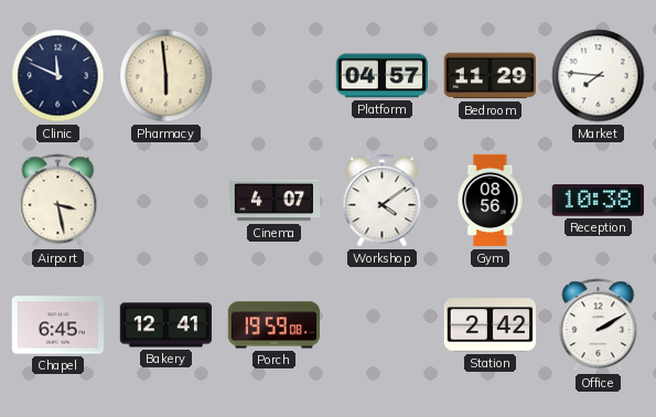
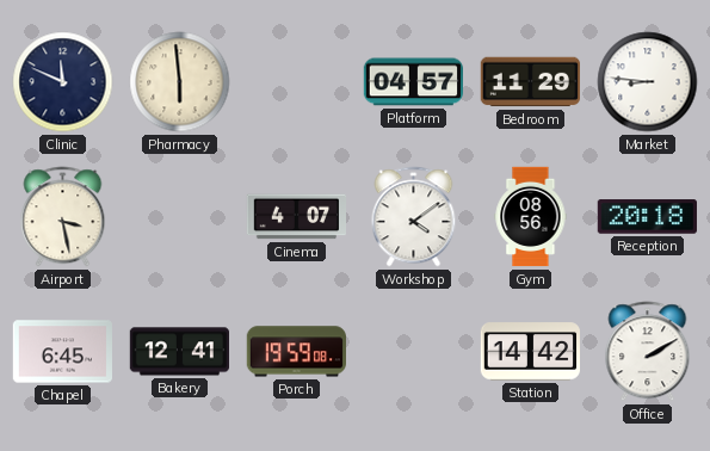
Market: 7:46 -> 8:46
Reception: 10:38 -> 20:18
Station: 2:42 -> 14:42
